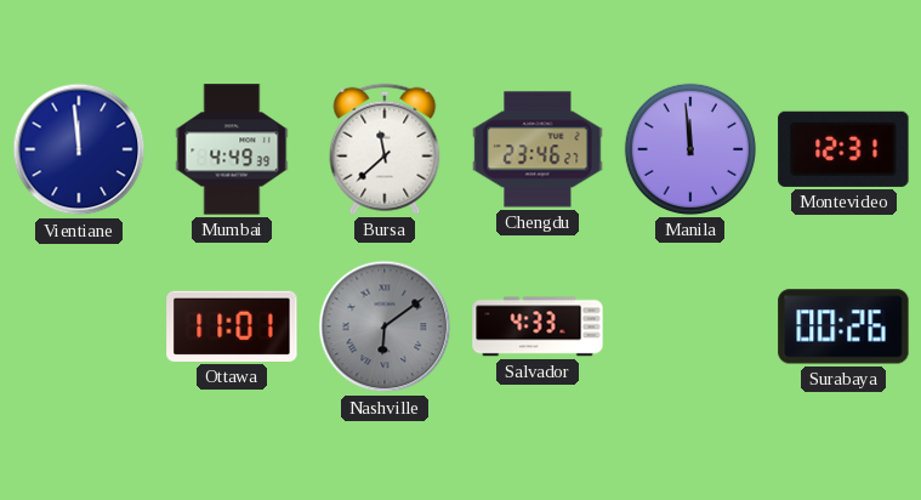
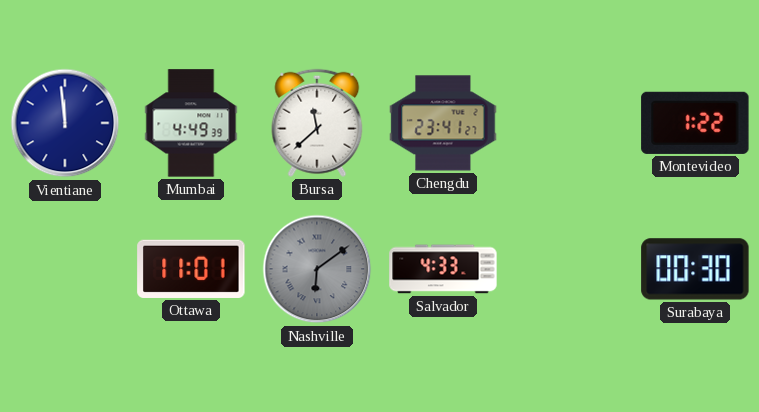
Chengdu: 23:46 -> 23:41
Manila: 11:59 -> none
Montevideo: 12:31 -> 1:22
Surabaya: 00:26 -> 00:30
